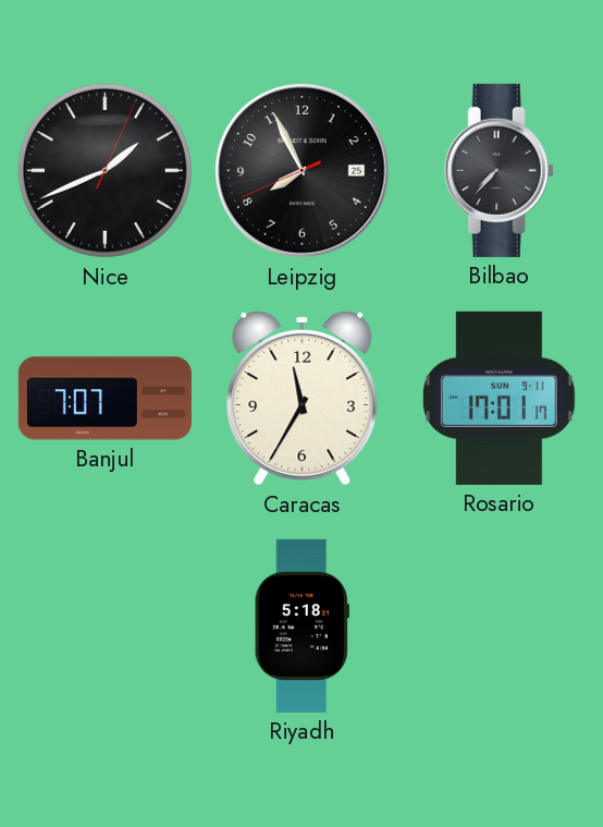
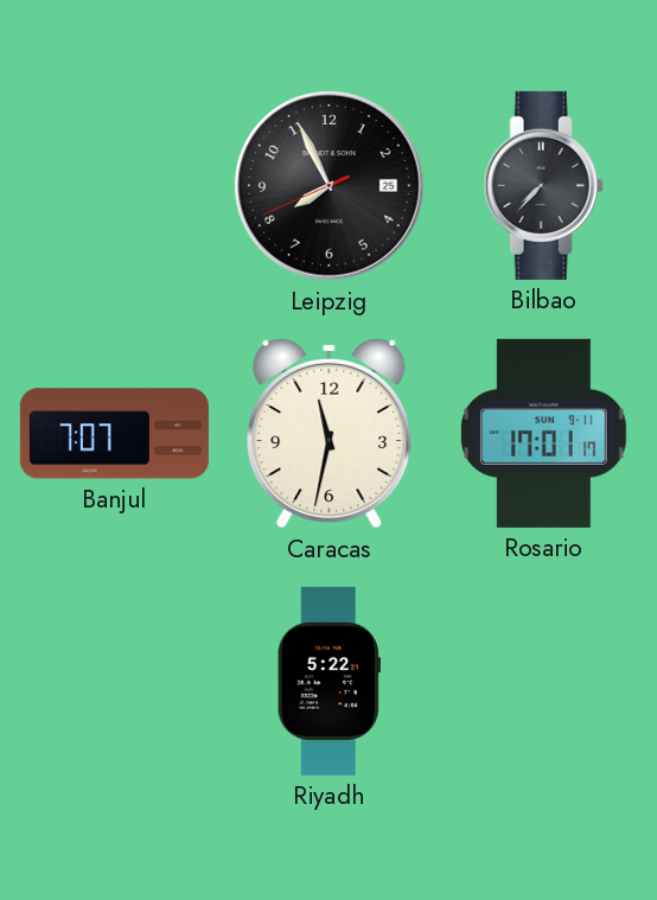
Nice: 1:41 -> none
Caracas: 11:35 -> 11:32
Riyadh: 5:18 -> 5:22
